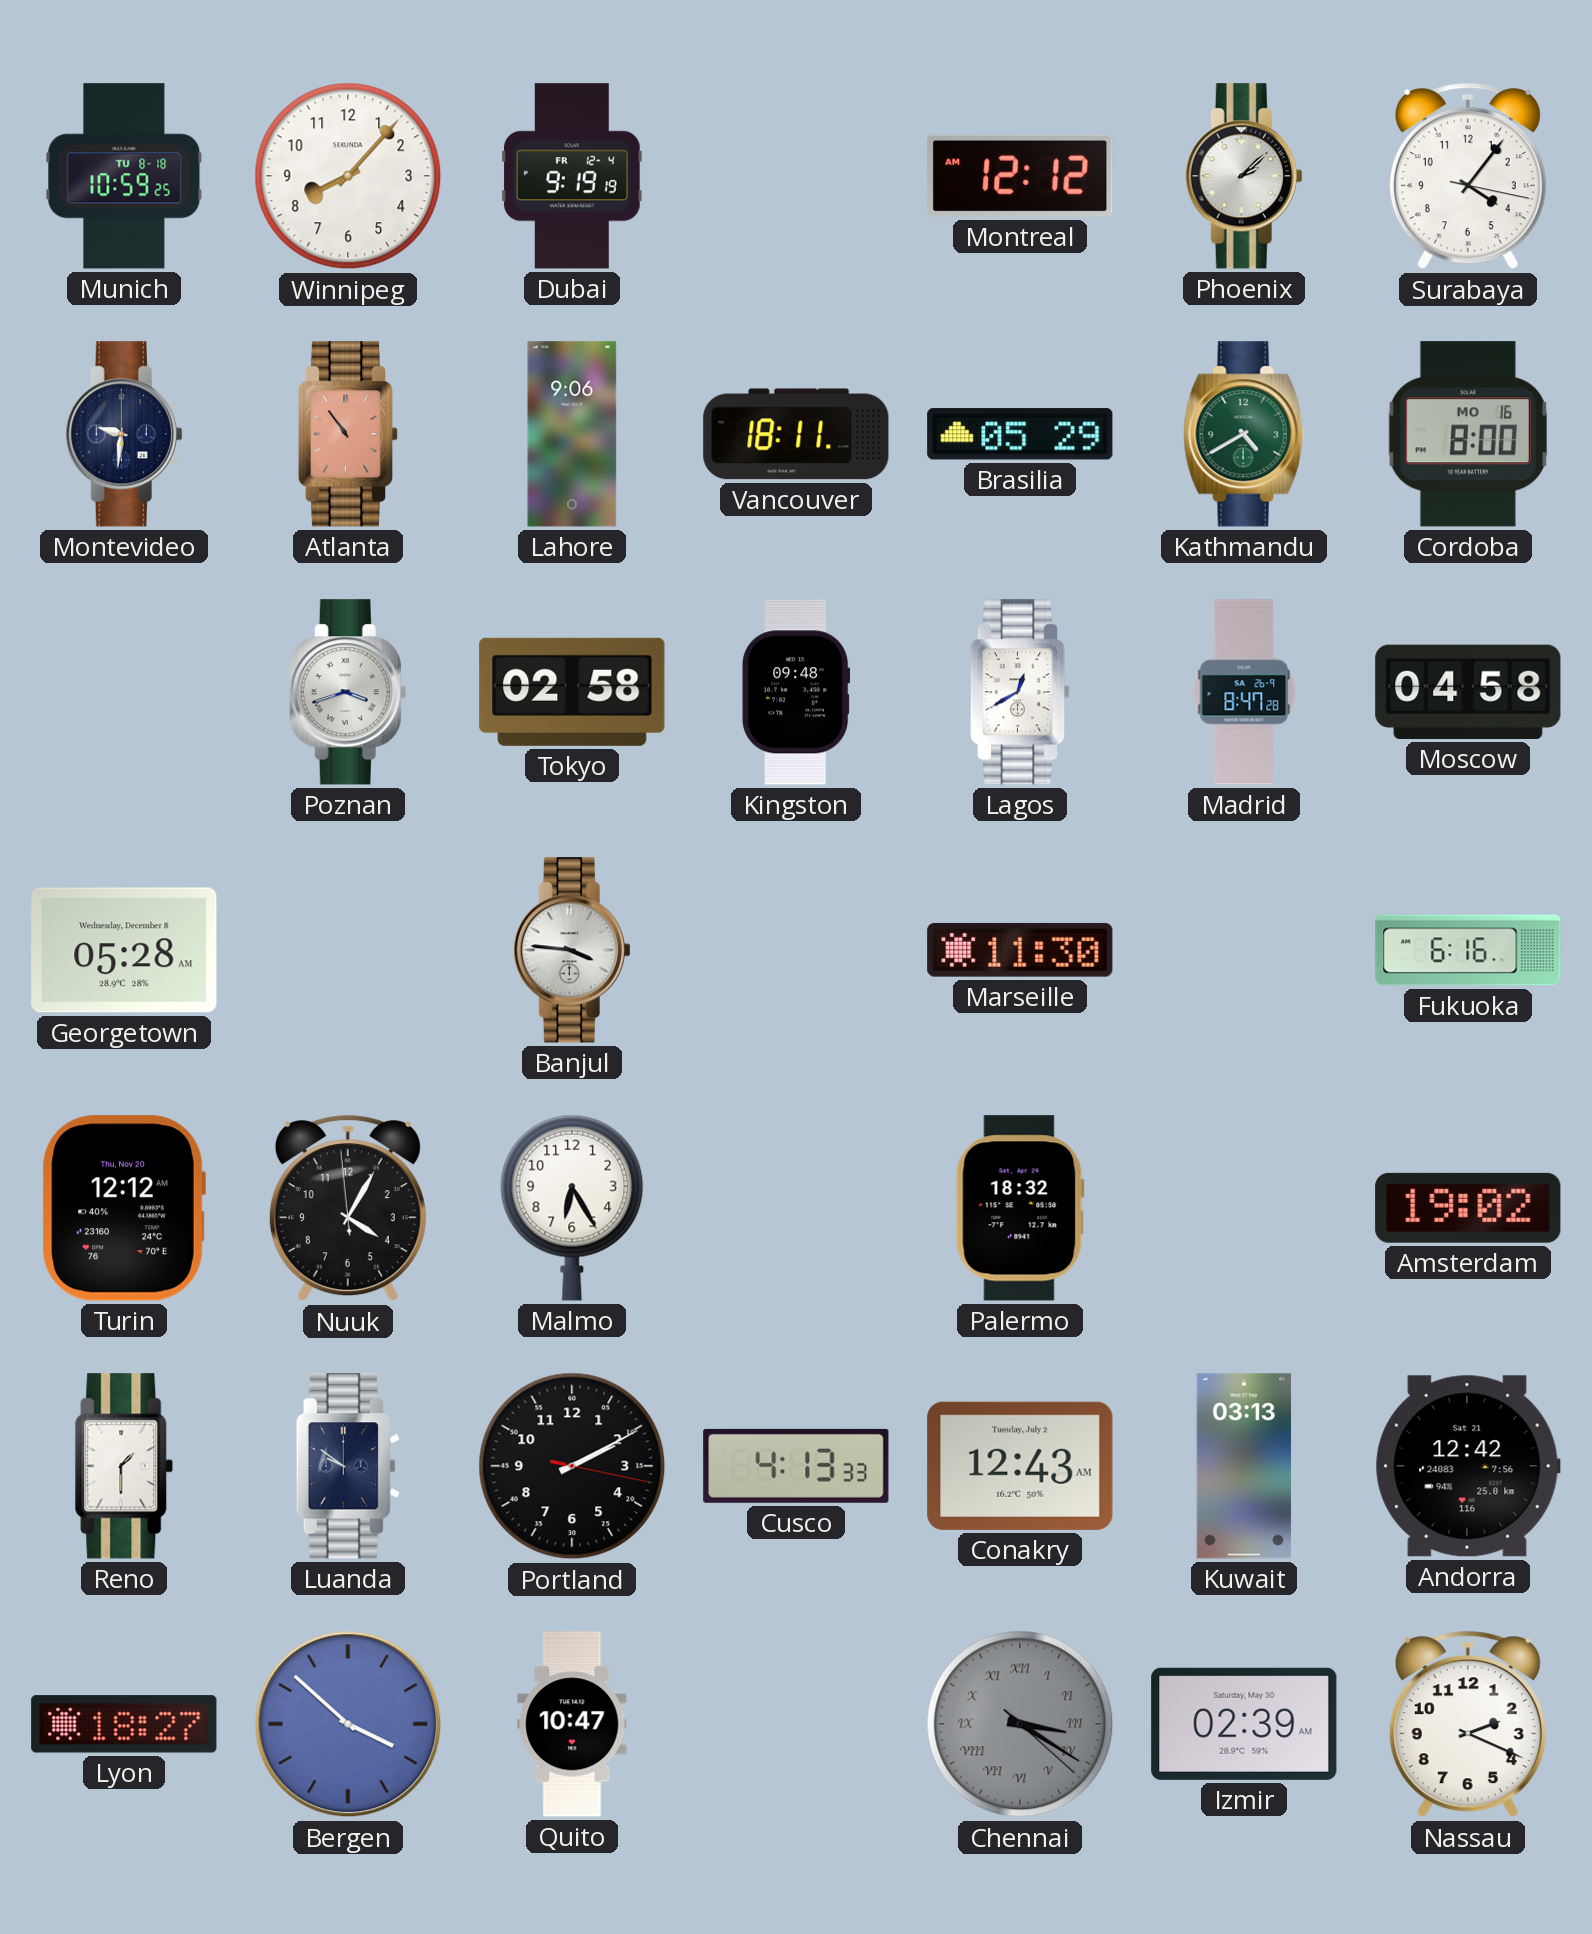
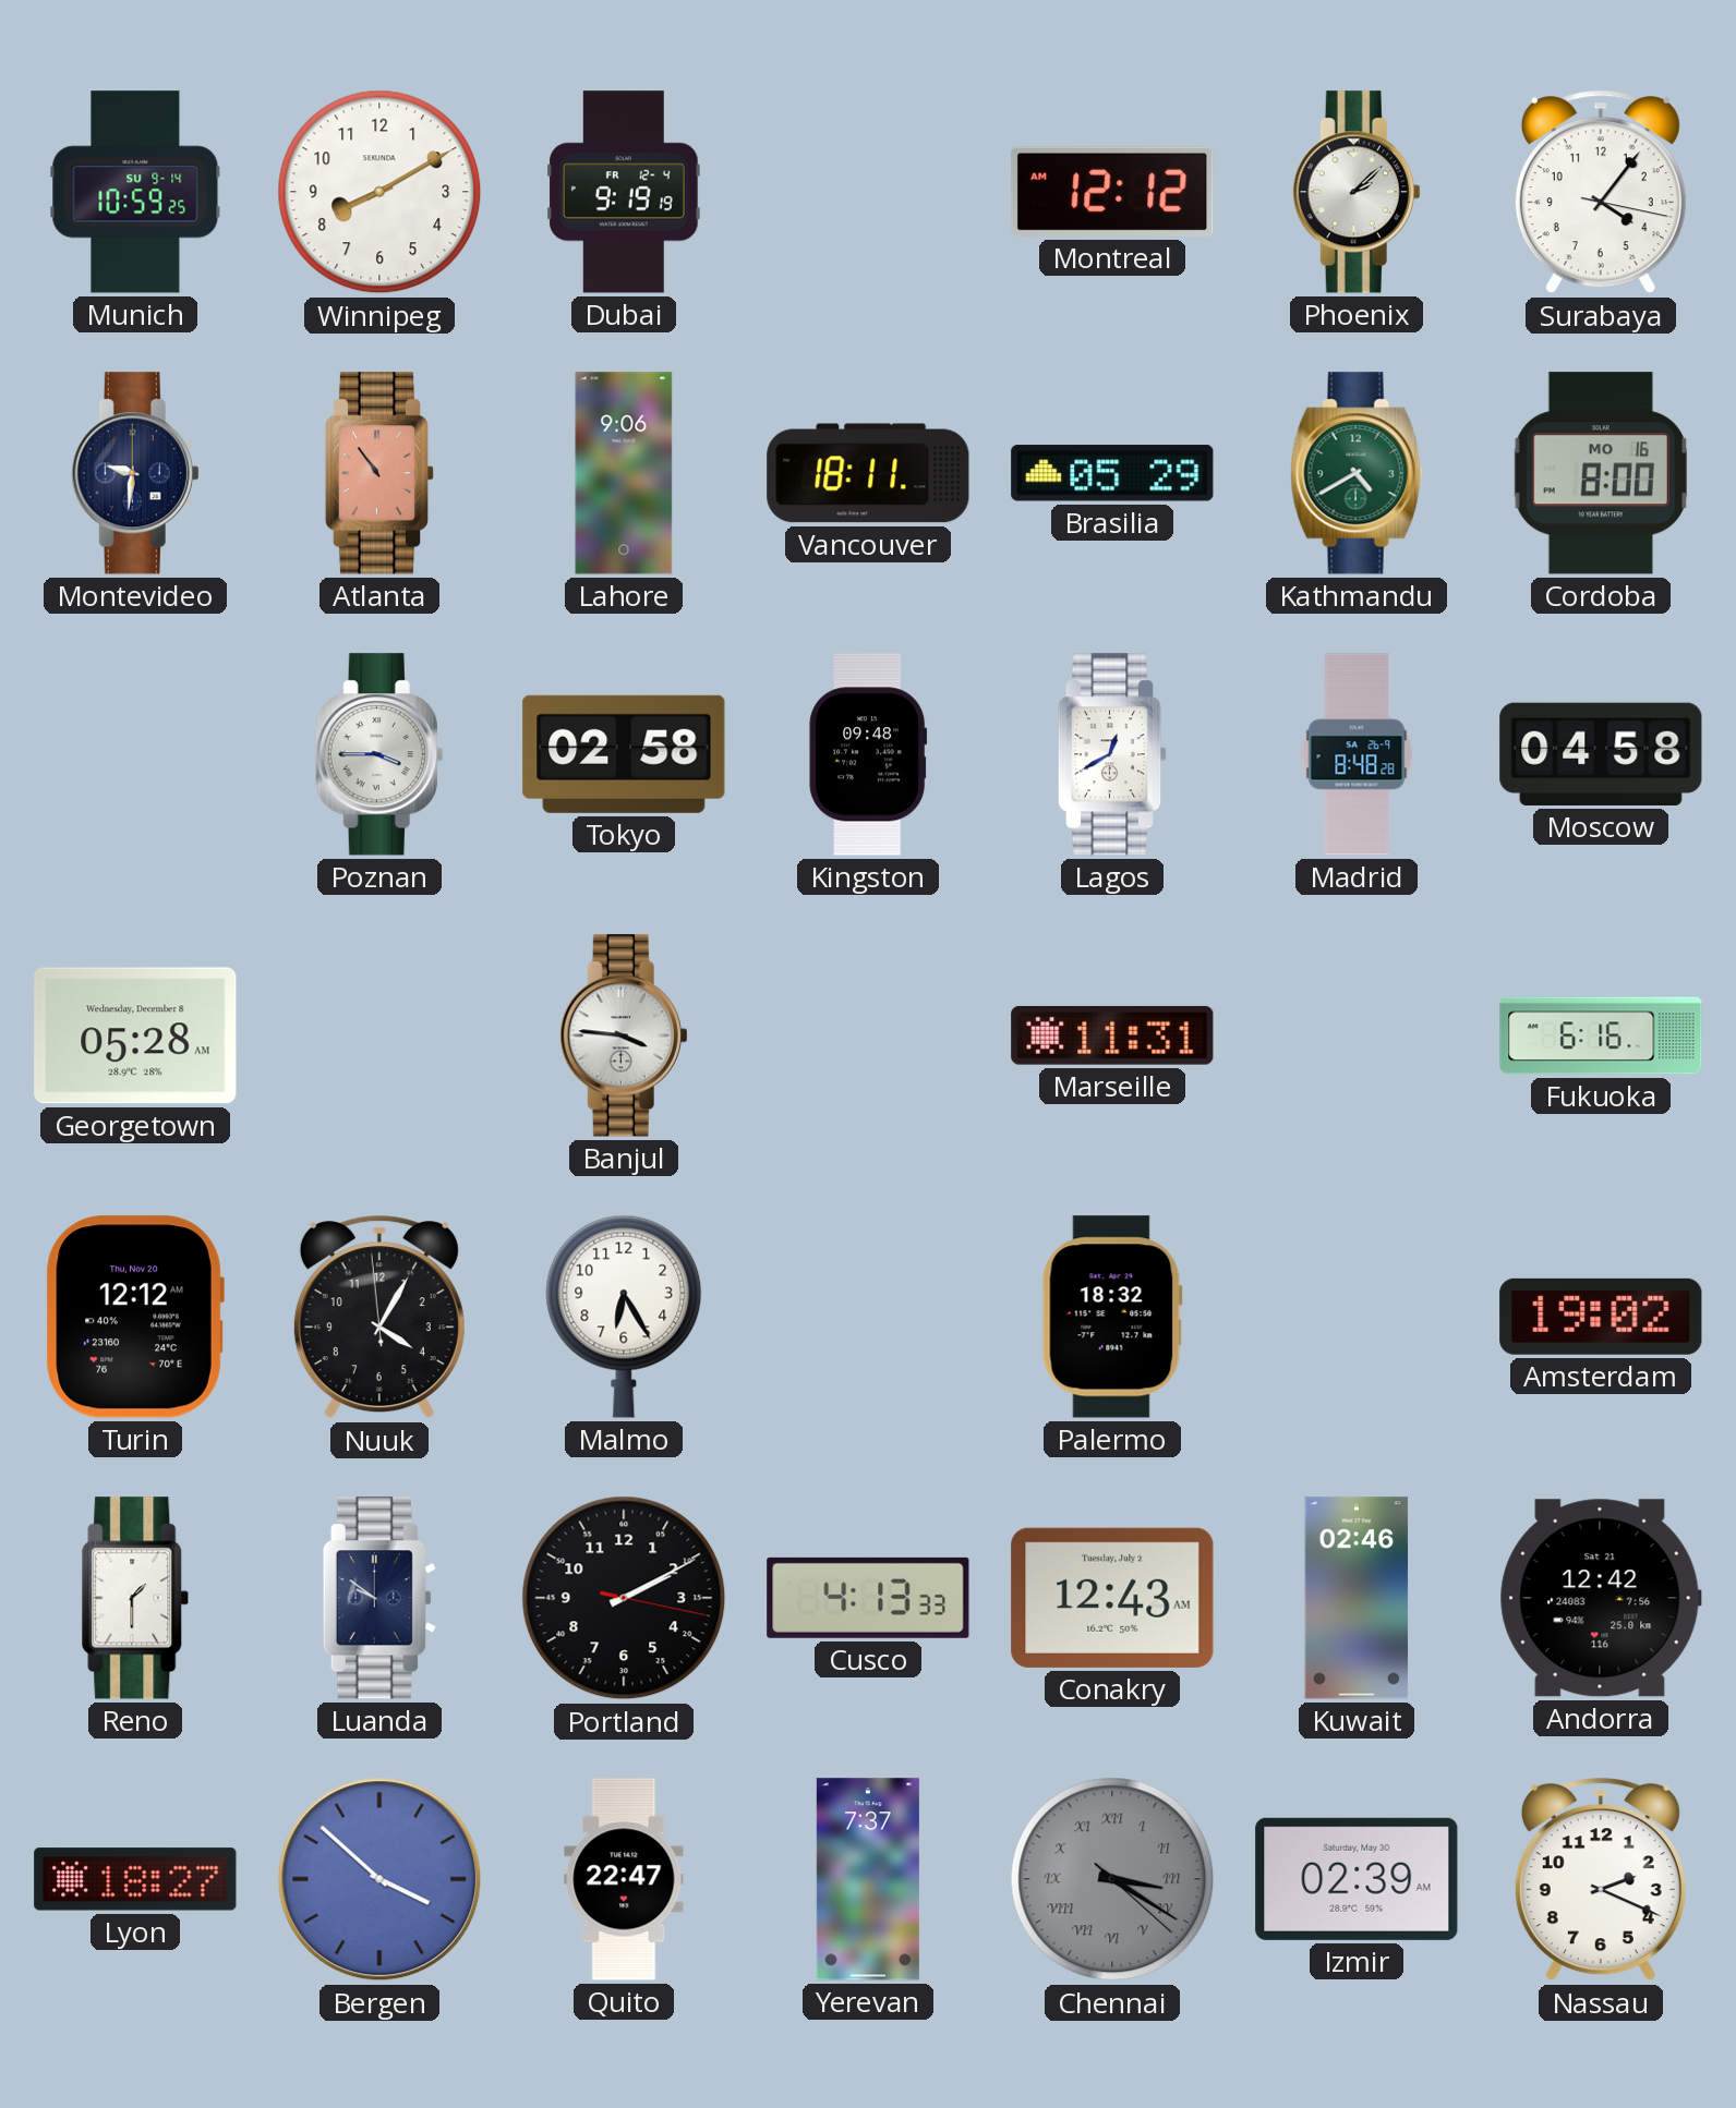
Munich date: TU 8-18 -> SU 9-14
Winnipeg: 8:07 -> 8:10
Poznan: 3:42 -> 3:45
Madrid: 8:47 -> 8:48
Marseille: 11:30 -> 11:31
Kuwait: 03:13 -> 02:46
Quito: 10:47 -> 22:47
Yerevan: none -> 7:37
